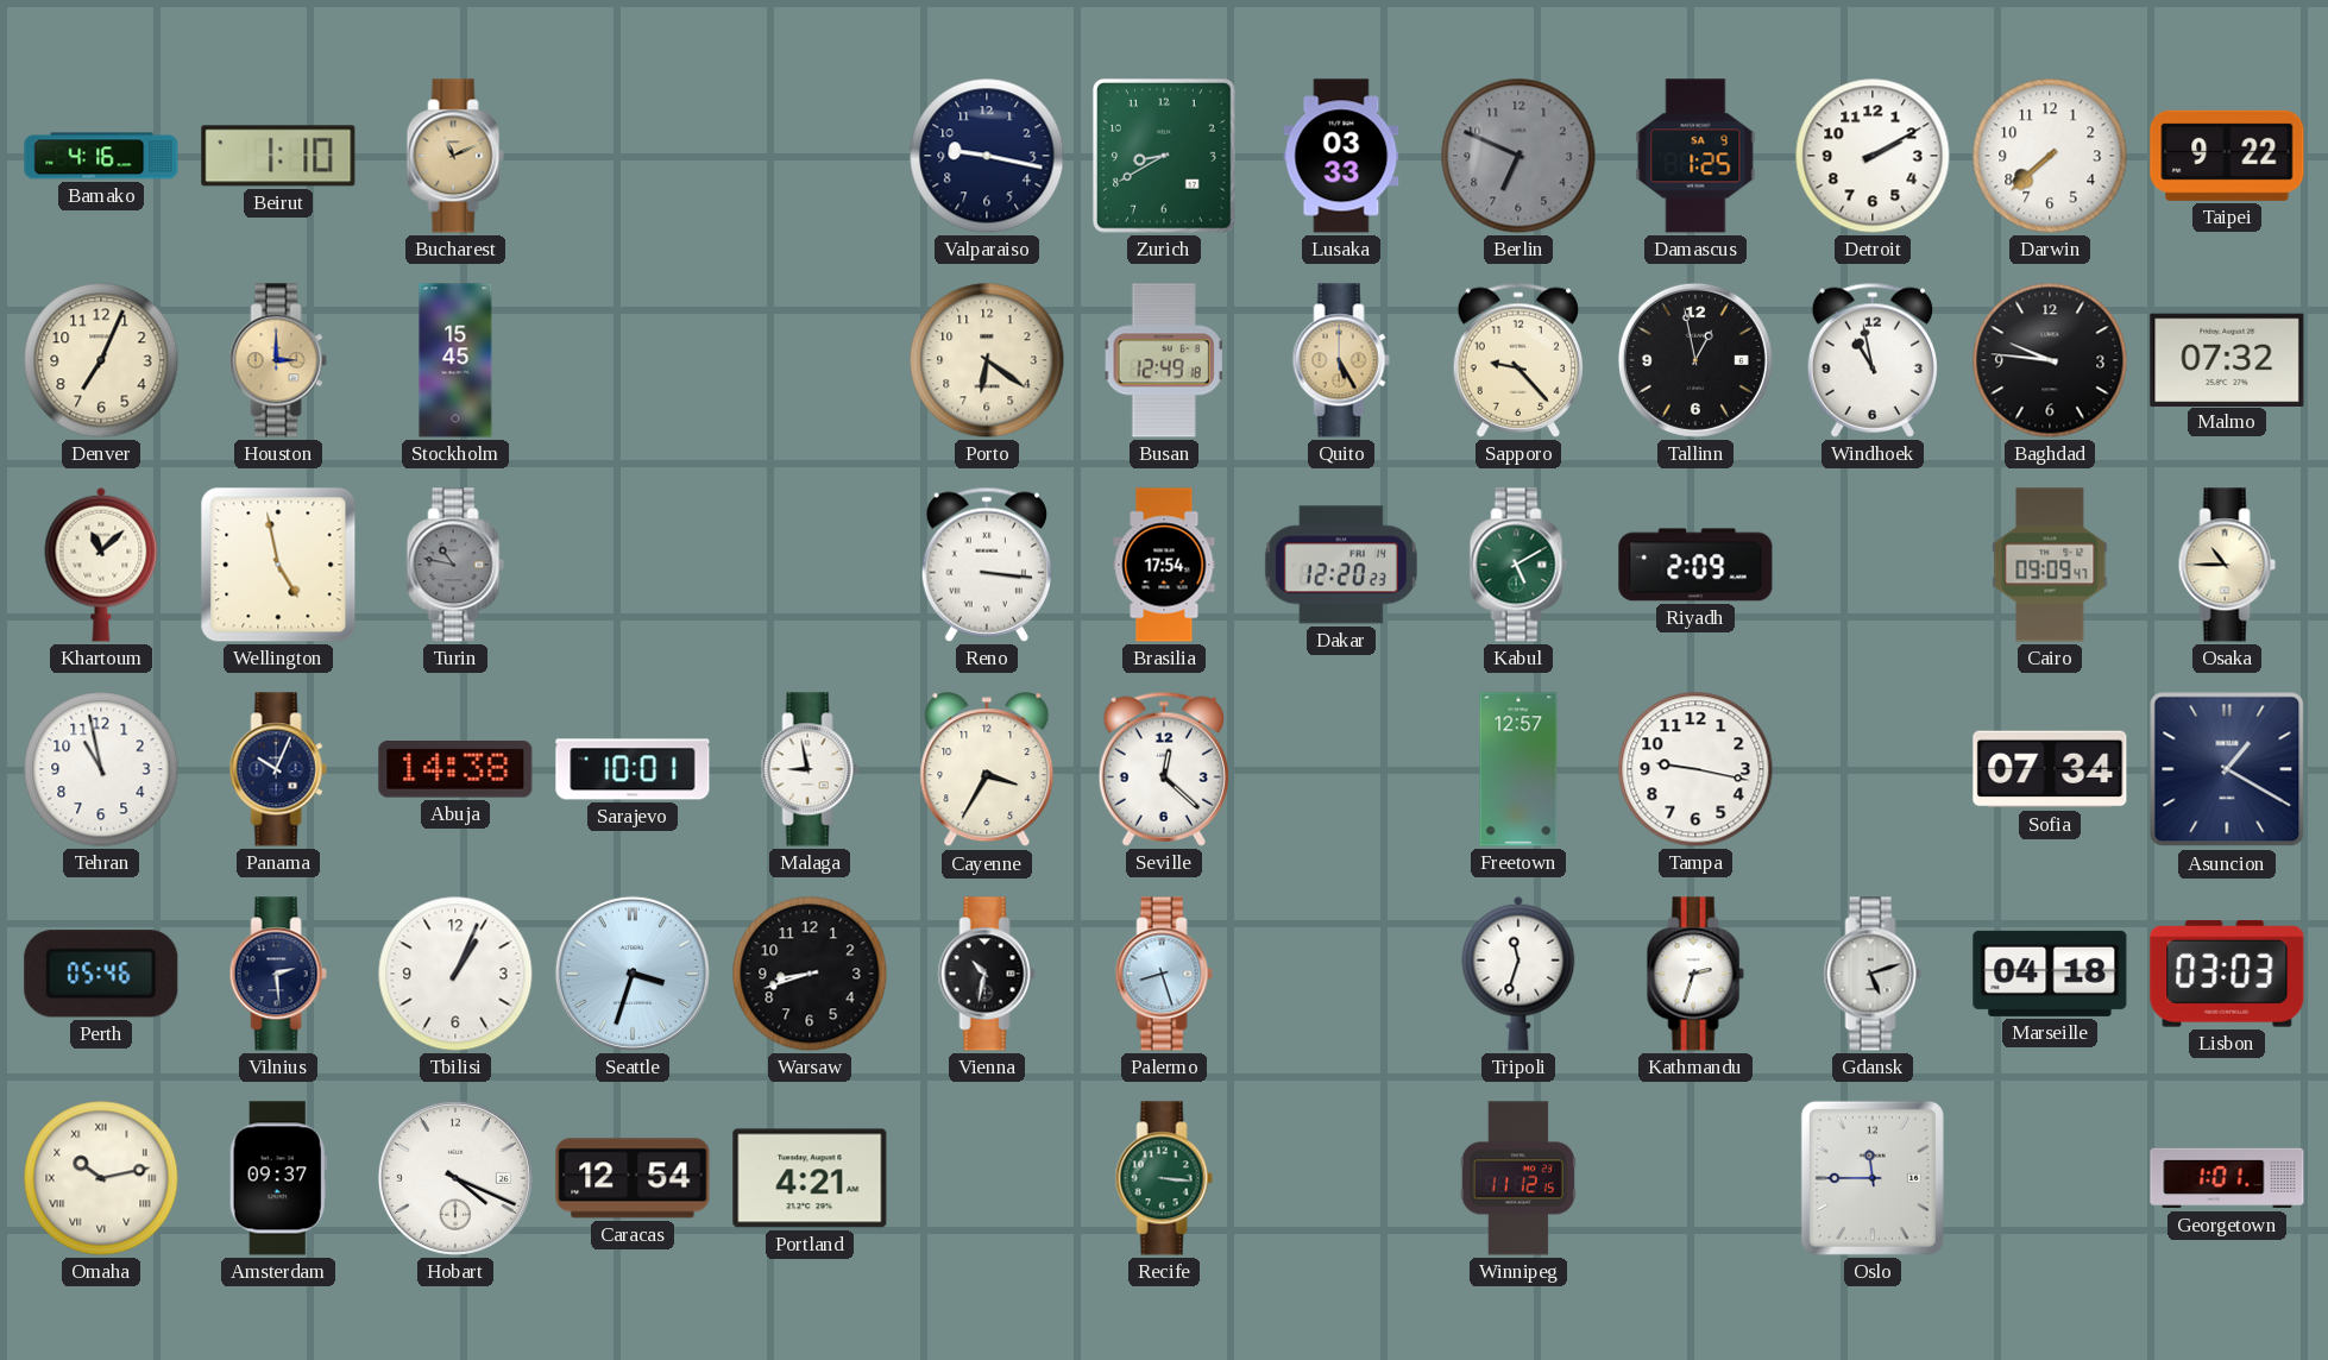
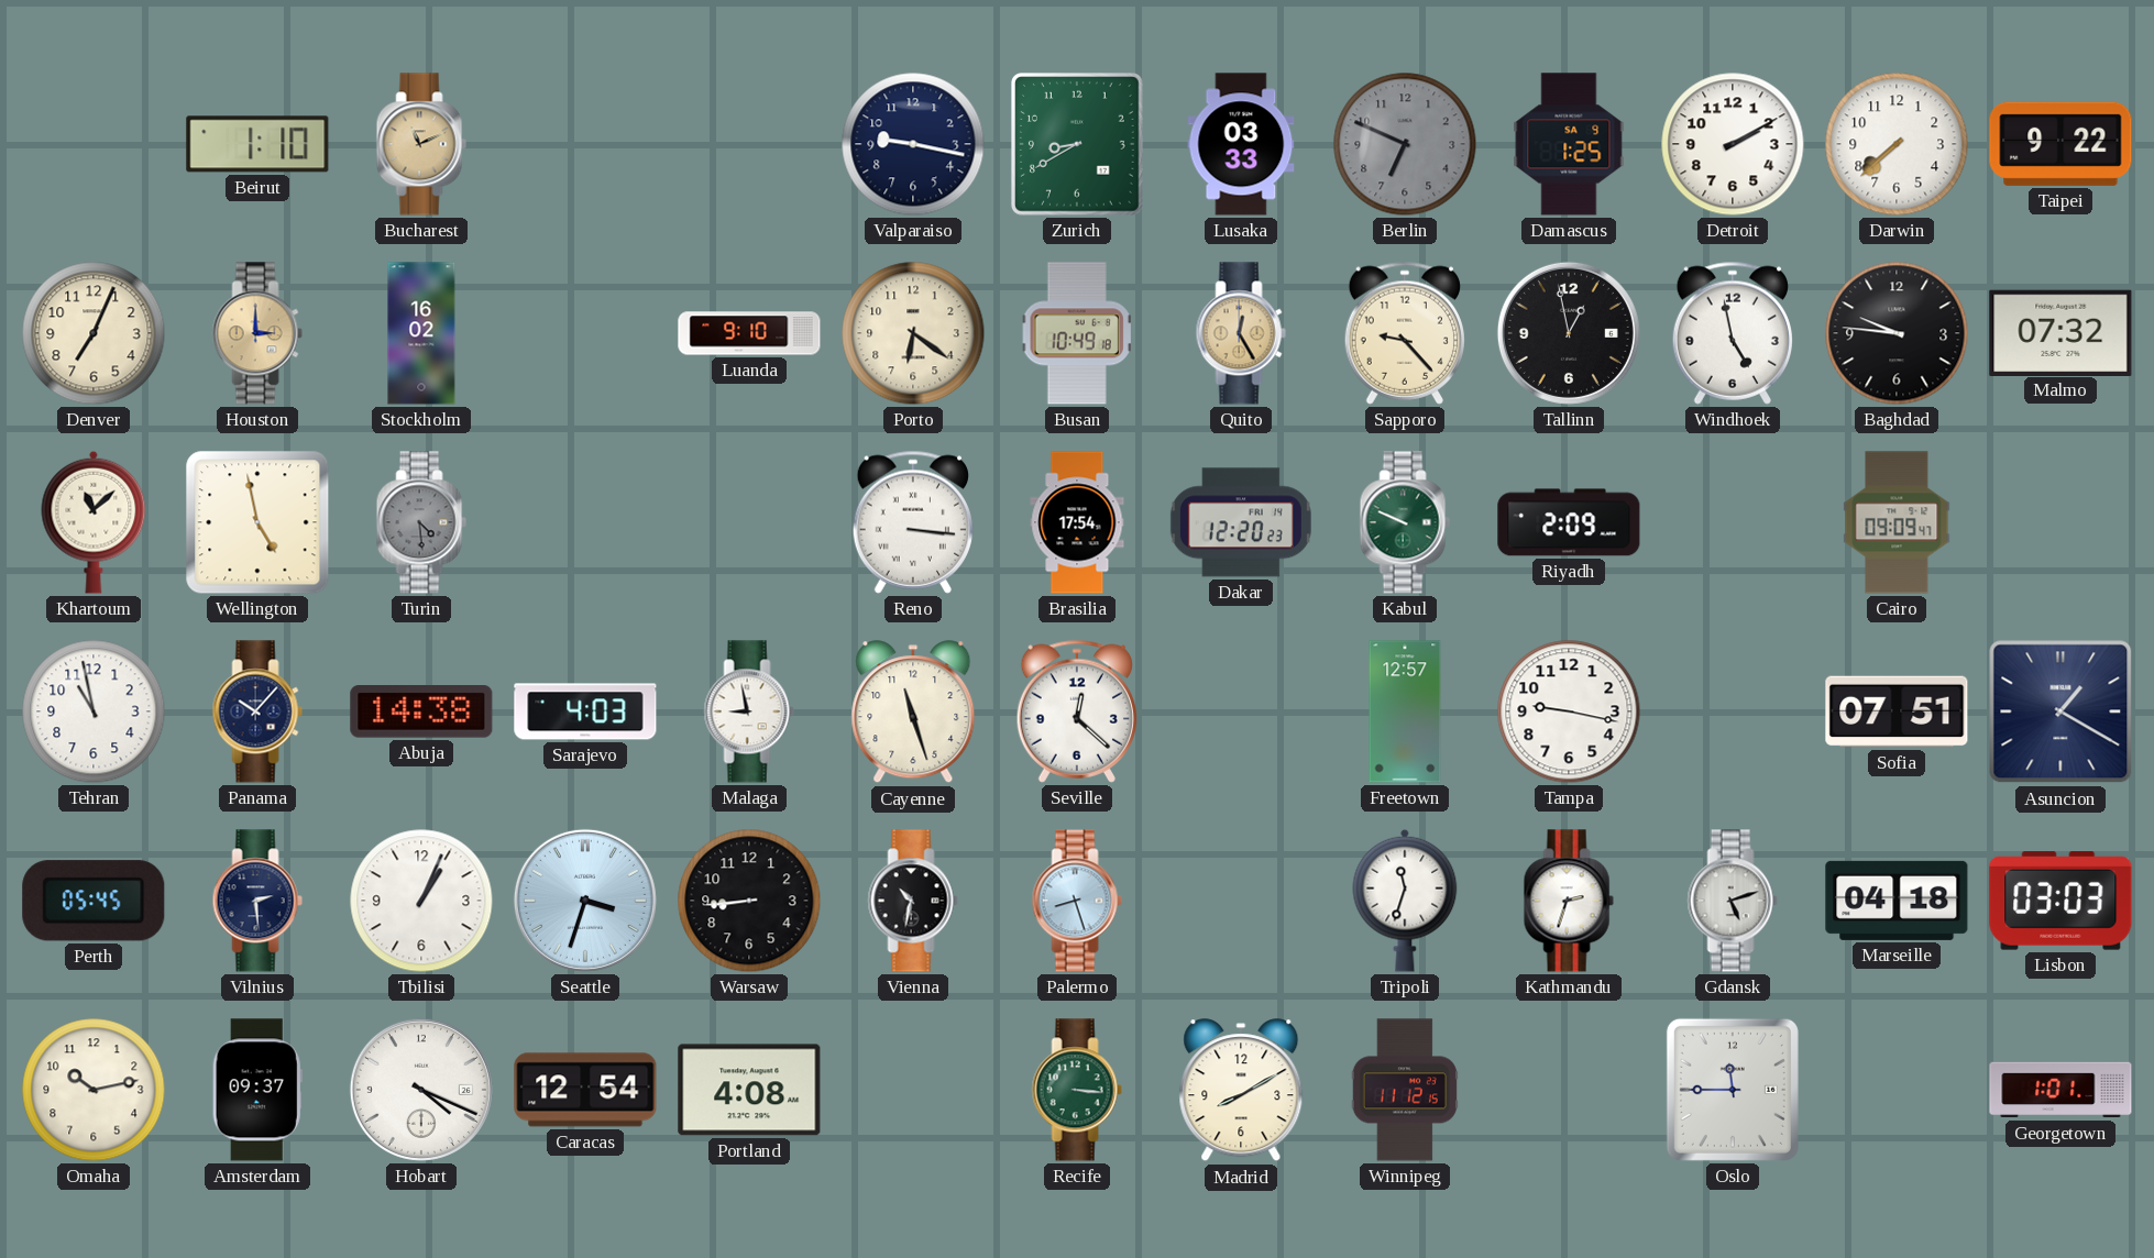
Bamako: 4:16 -> none
Stockholm: 15:45 -> 16:02
Luanda: none -> 9:10
Busan: 12:49 -> 10:49
Quito: 5:25 -> 12:25
Windhoek: 10:58 -> 4:58
Turin: 10:47 -> 4:29
Kabul: 5:10 -> 9:49
Osaka: 10:45 -> none
Panama: 10:04 -> 10:07
Sarajevo: 10:01 -> 4:03
Cayenne: 3:35 -> 11:27
Sofia: 07:34 -> 07:51
Perth: 05:46 -> 05:45
Warsaw: 8:42 -> 8:44
Omaha numerals: Roman -> Arabic
Portland: 4:21 -> 4:08
Madrid: none -> 8:10
